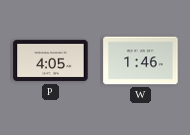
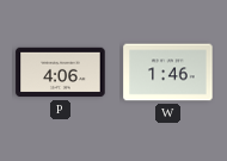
P: 4:05 -> 4:06
